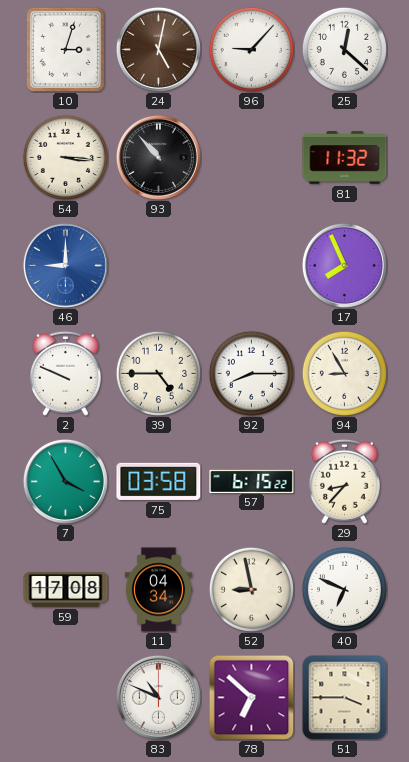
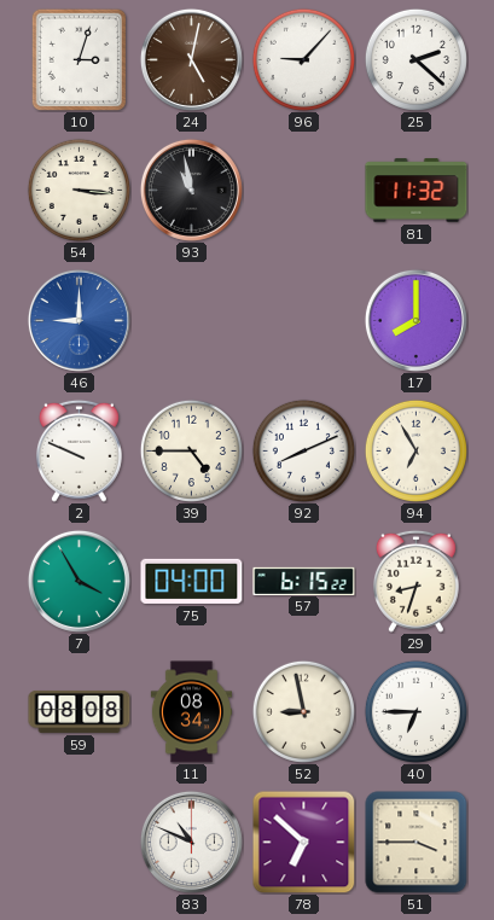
25: 12:22 -> 2:22
93: 10:53 -> 10:58
17: 7:56 -> 8:00
92: 8:15 -> 8:11
94: 8:55 -> 6:55
75: 03:58 -> 04:00
29: 8:37 -> 8:33
59: 17:08 -> 08:08
11: 04:34 -> 08:34
40: 6:49 -> 6:45
